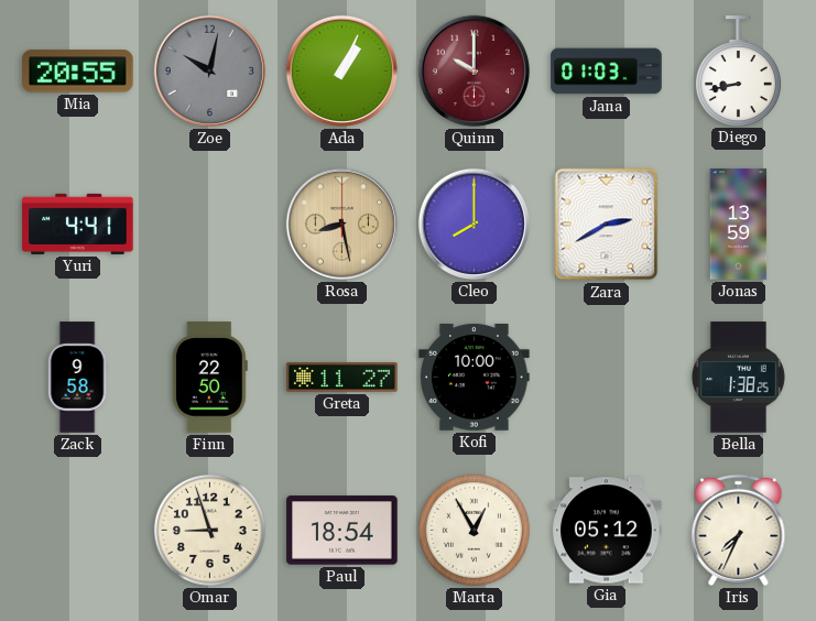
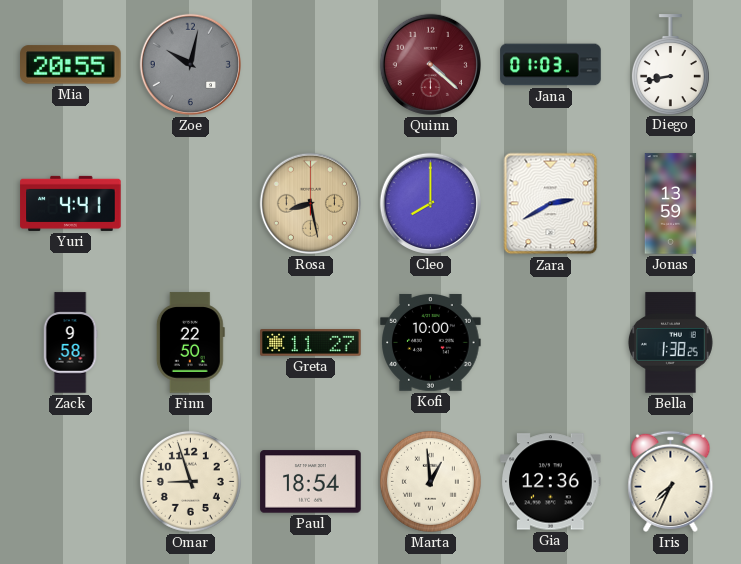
Ada: 1:04 -> none
Quinn: 10:00 -> 4:22
Marta: 12:55 -> 12:59
Gia: 05:12 -> 12:36
